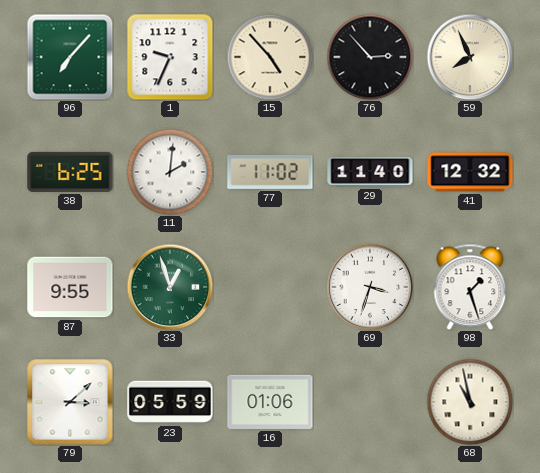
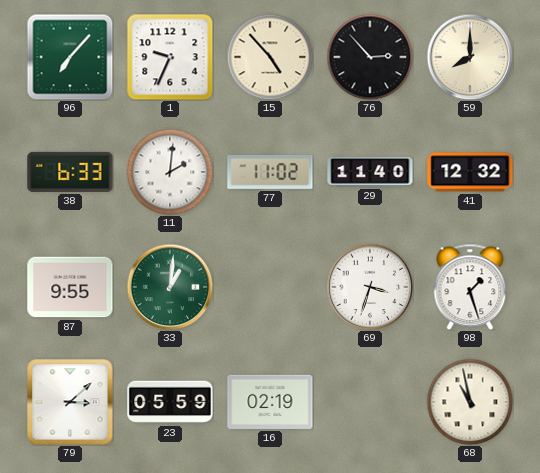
59: 7:56 -> 8:00
38: 6:25 -> 6:33
33: 12:57 -> 1:01
16: 01:06 -> 02:19
